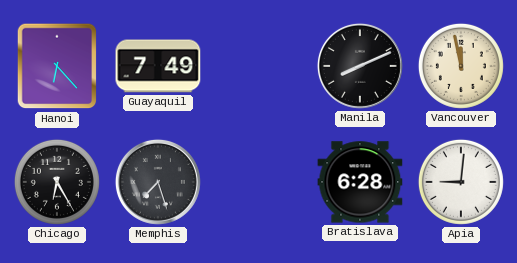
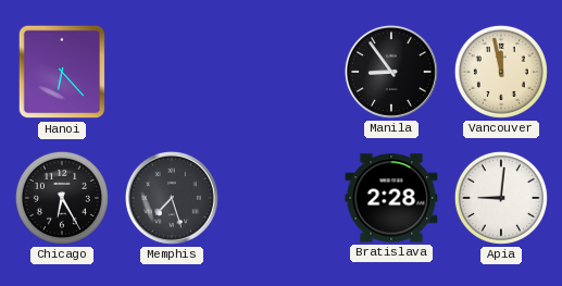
Guayaquil: 7:49 -> none
Manila: 8:11 -> 8:54
Bratislava: 6:28 -> 2:28
